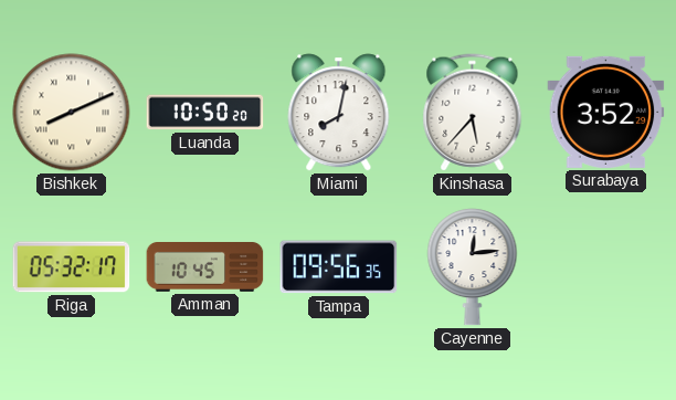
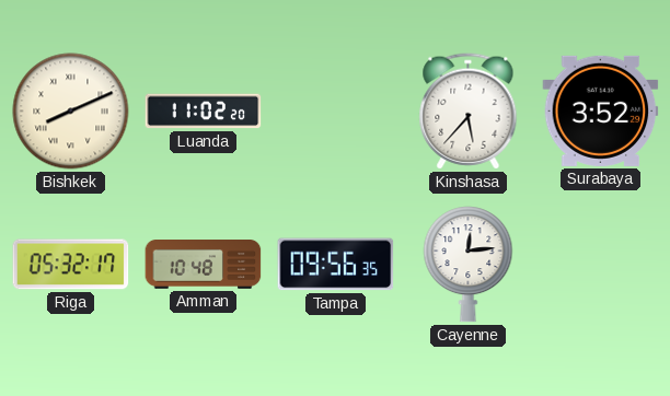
Luanda: 10:50 -> 11:02
Miami: 8:02 -> none
Amman: 10:45 -> 10:48
